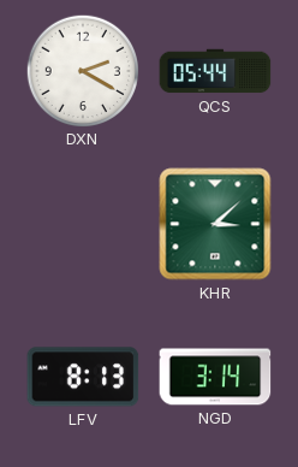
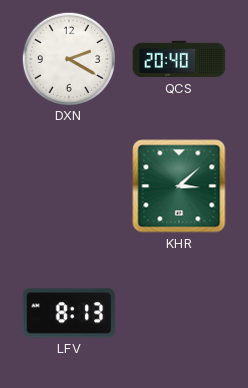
QCS: 05:44 -> 20:40
NGD: 3:14 -> none
